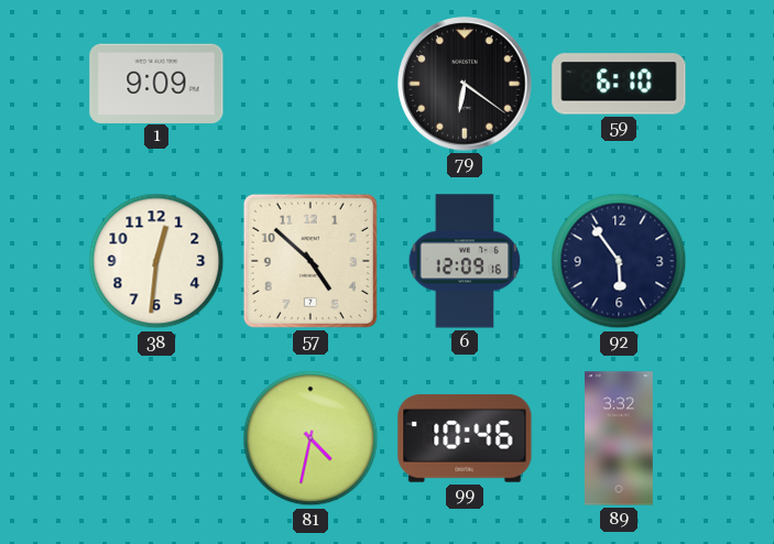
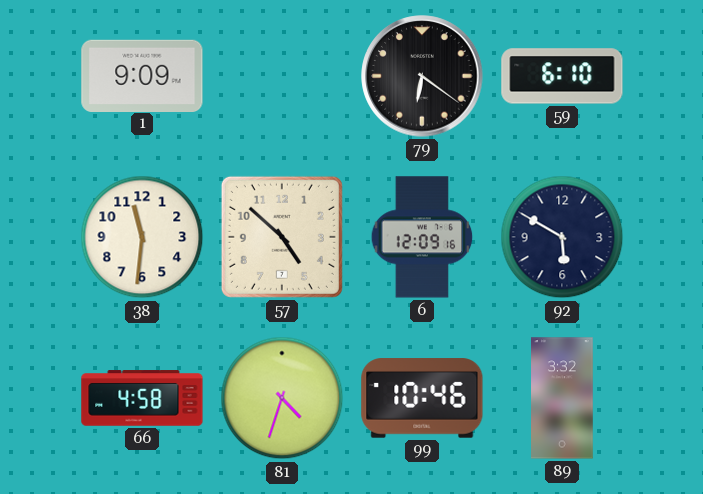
38: 12:31 -> 11:31
92: 5:54 -> 5:50
66: none -> 4:58
81: 4:32 -> 4:33
